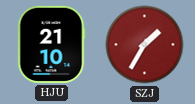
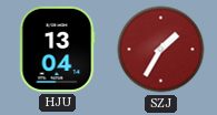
HJU: 21:10 -> 13:04
